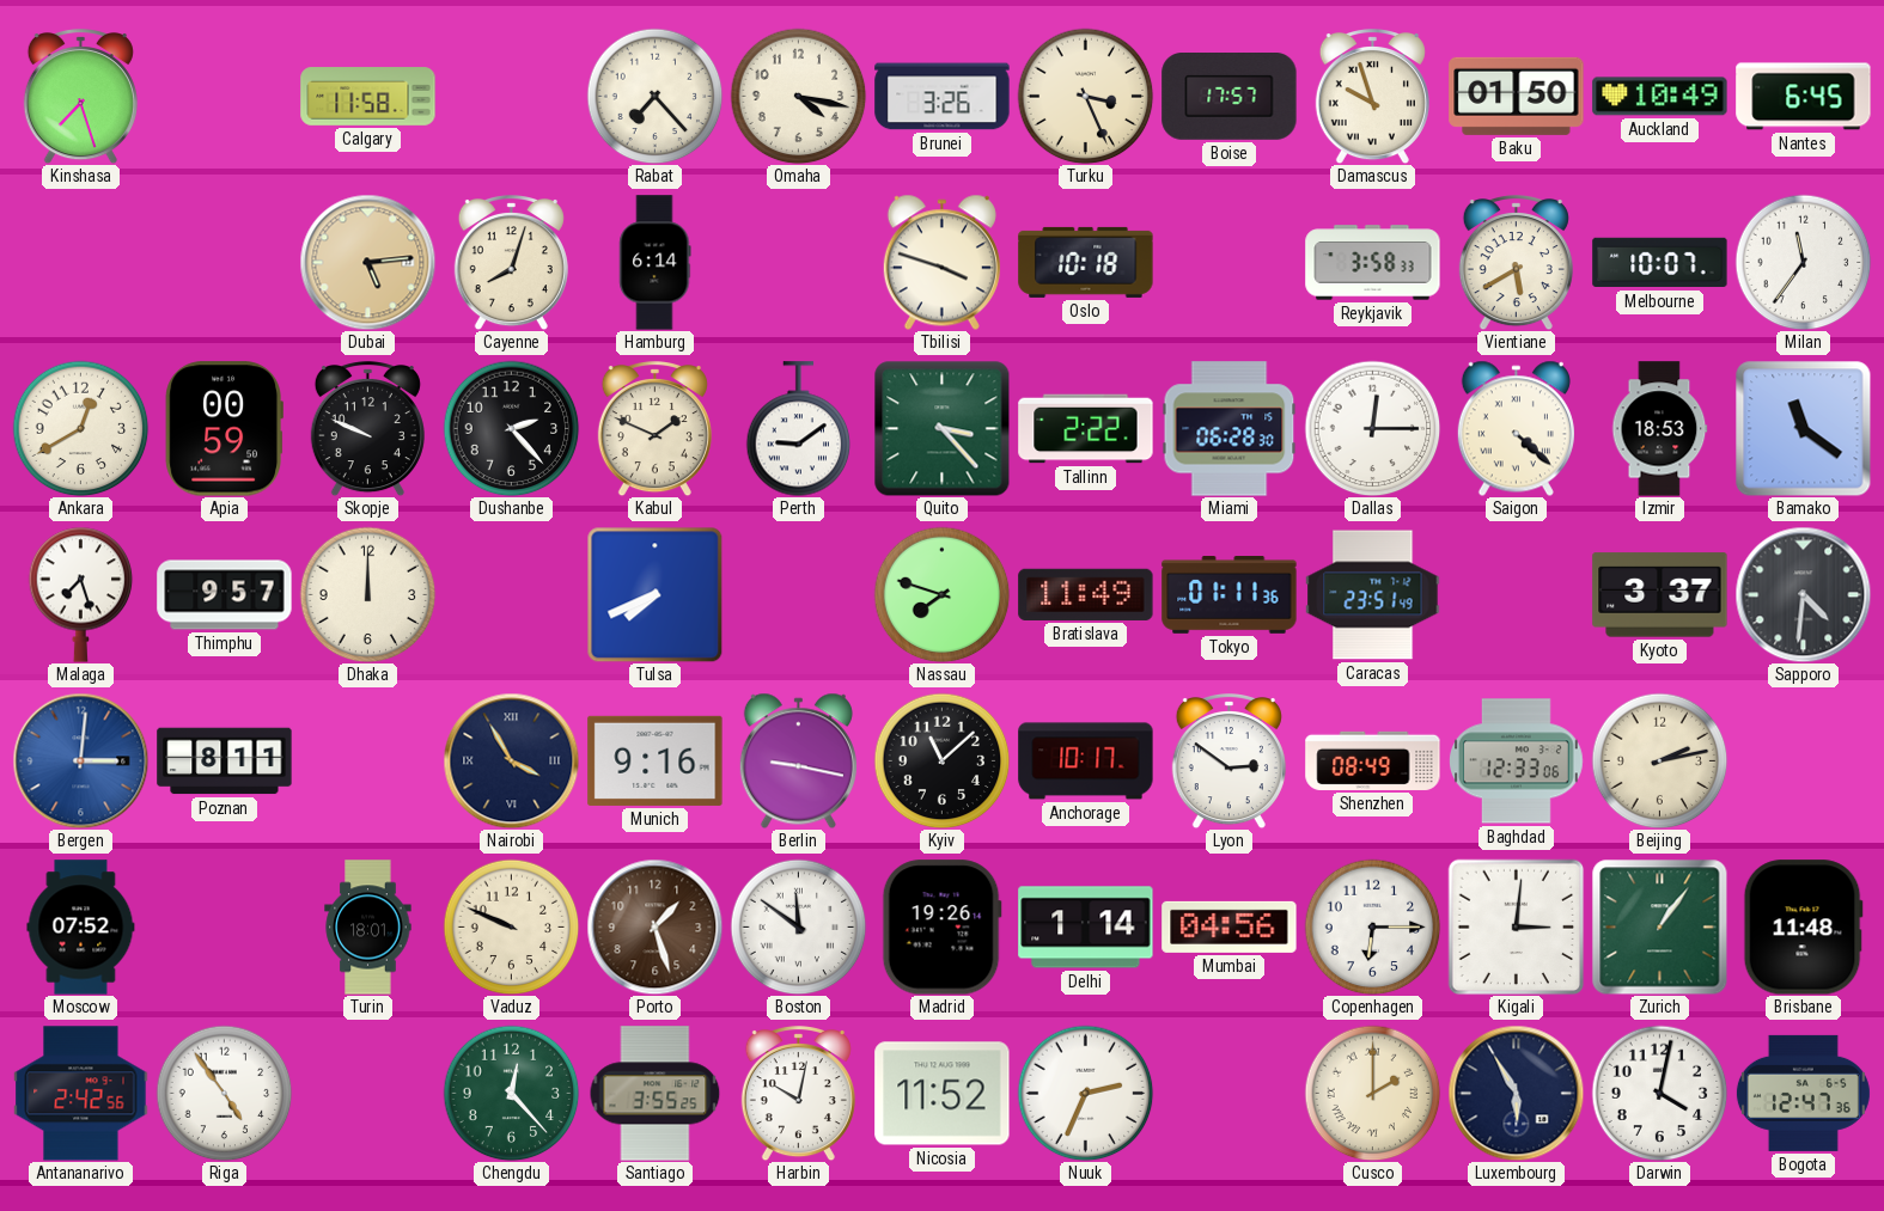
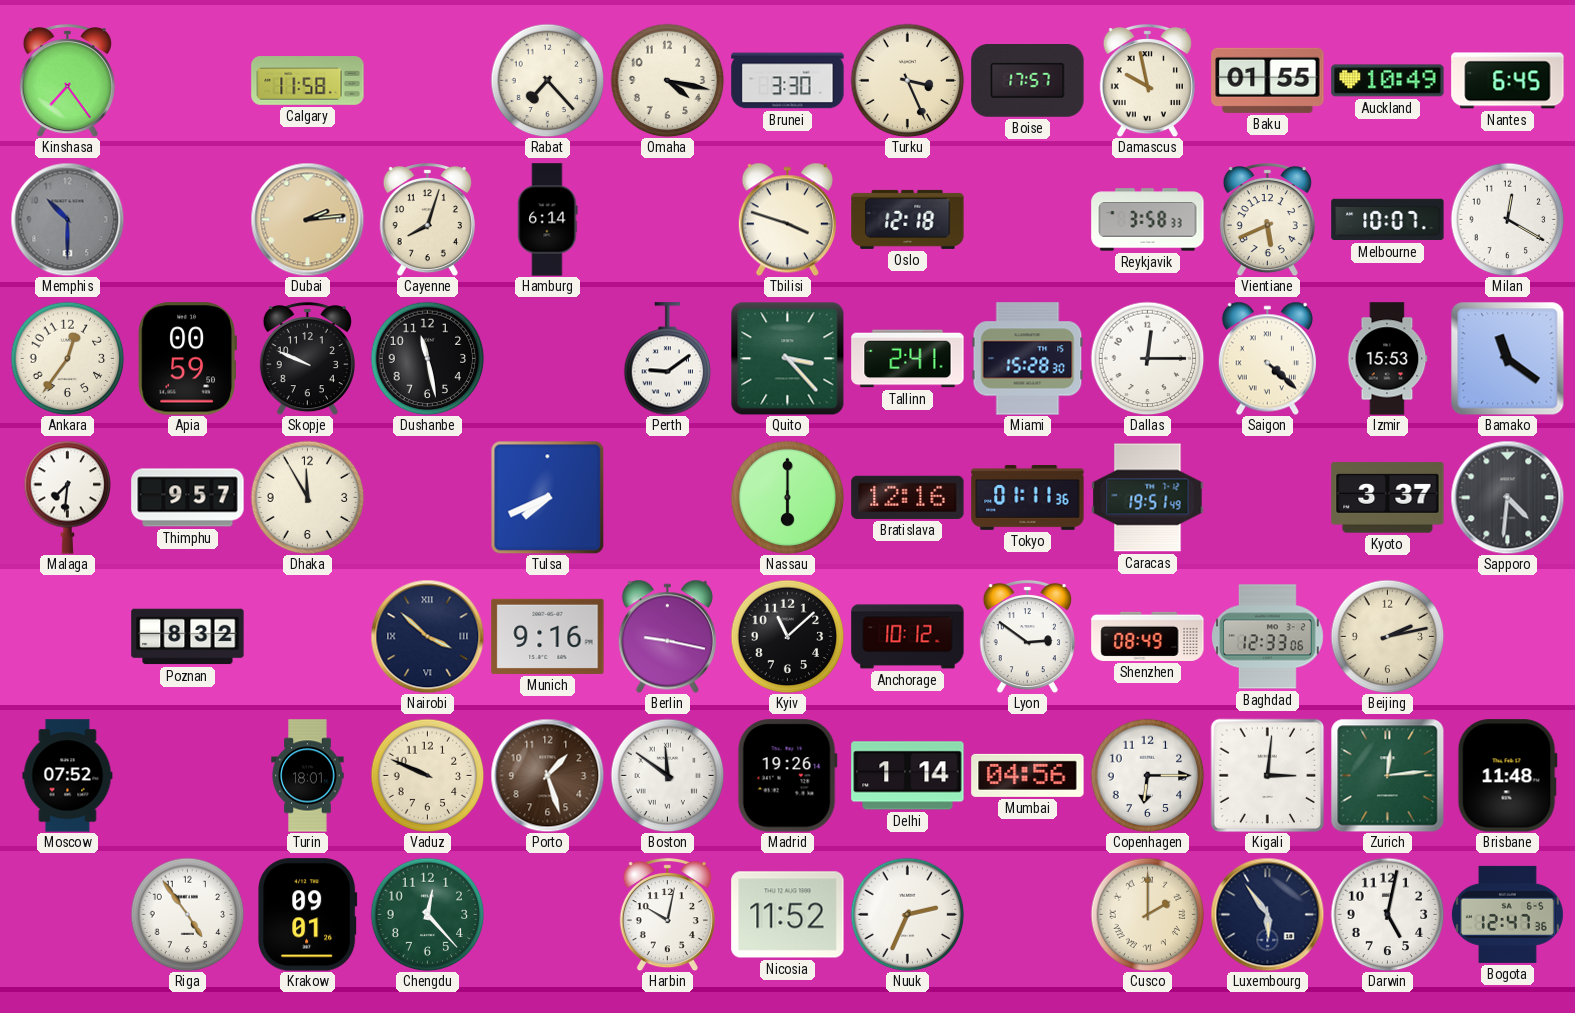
Kinshasa: 7:27 -> 7:24
Brunei: 3:26 -> 3:30
Damascus: 9:57 -> 9:58
Baku: 01:50 -> 01:55
Memphis: none -> 10:30
Dubai: 5:14 -> 2:14
Oslo: 10:18 -> 12:18
Vientiane: 5:40 -> 5:41
Milan: 11:36 -> 12:20
Ankara: 12:40 -> 12:36
Dushanbe: 2:23 -> 11:28
Kabul: 1:49 -> none
Tallinn: 2:22 -> 2:41
Miami: 06:28 -> 15:28
Izmir: 18:53 -> 15:53
Malaga: 7:27 -> 7:31
Dhaka: 12:00 -> 11:55
Nassau: 7:48 -> 6:00
Bratislava: 11:49 -> 12:16
Caracas: 23:51 -> 19:51
Bergen: 3:01 -> none
Poznan: 8:11 -> 8:32
Nairobi: 3:55 -> 3:52
Anchorage: 10:17 -> 10:12
Zurich: 1:06 -> 12:14
Antananarivo: 2:42 -> none
Krakow: none -> 09:01
Santiago: 3:55 -> none
Luxembourg: 5:55 -> 5:54
Darwin: 4:02 -> 5:02
